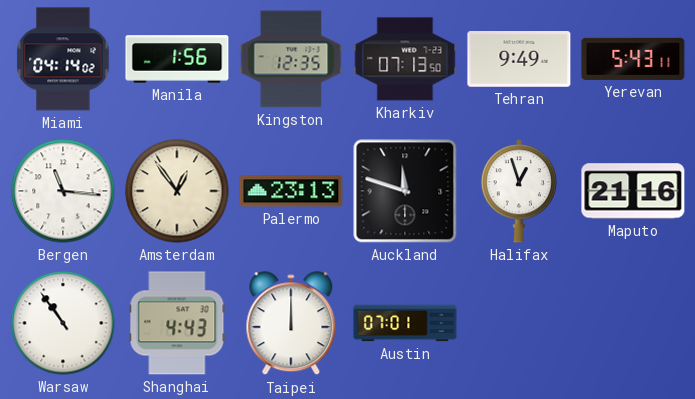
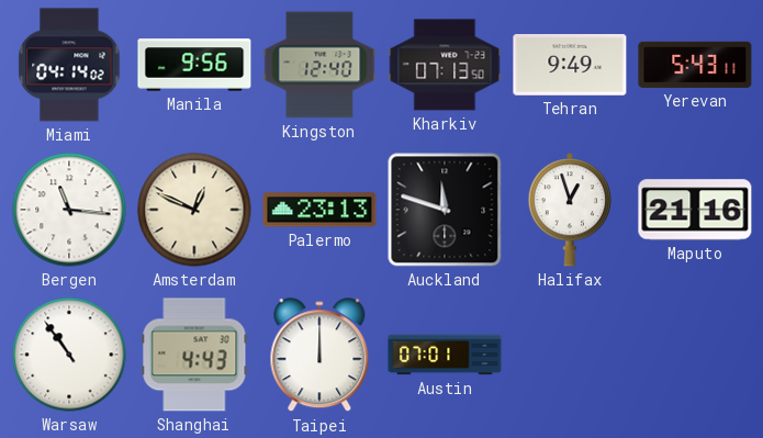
Manila: 1:56 -> 9:56
Kingston: 12:35 -> 12:40
Amsterdam: 12:54 -> 12:49
